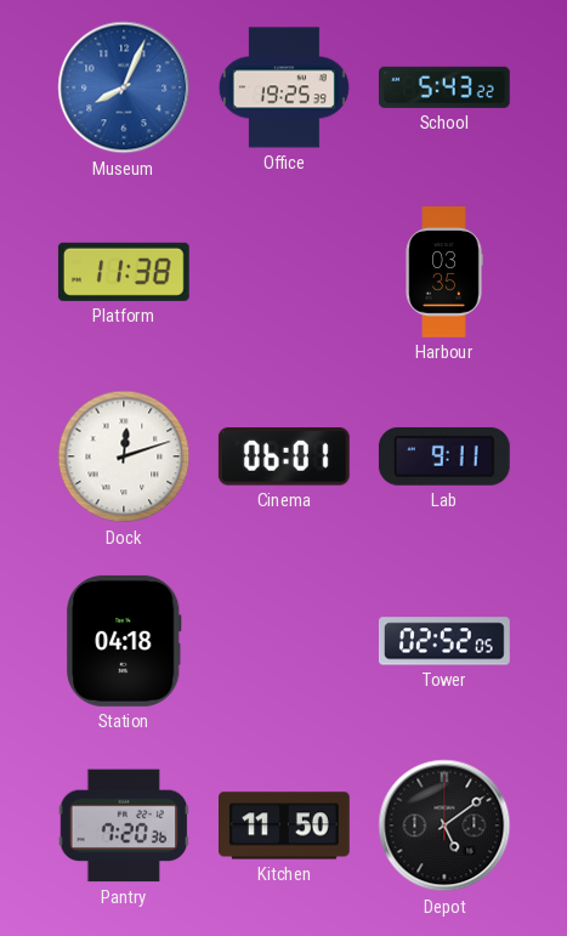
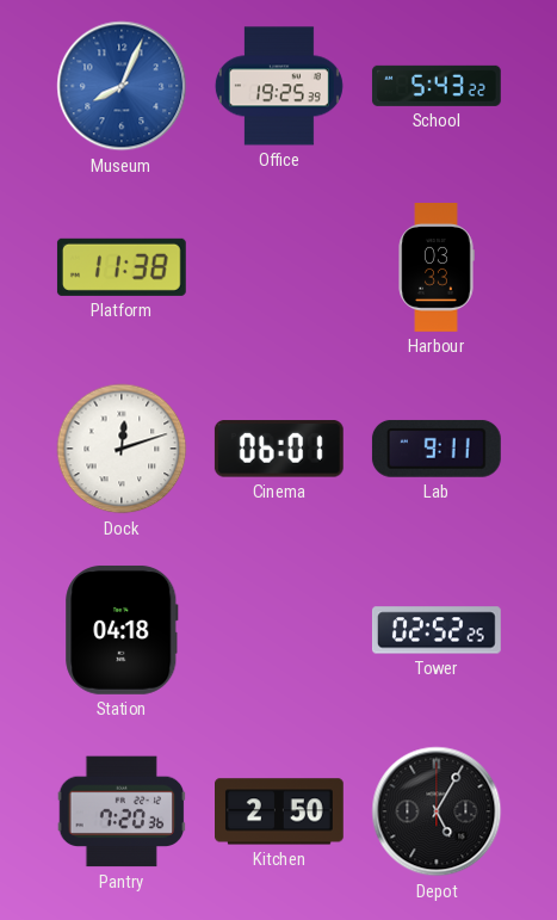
Harbour: 03:35 -> 03:33
Tower: 02:52:05 -> 02:52:25
Kitchen: 11:50 -> 2:50
Depot: 5:09 -> 5:05
